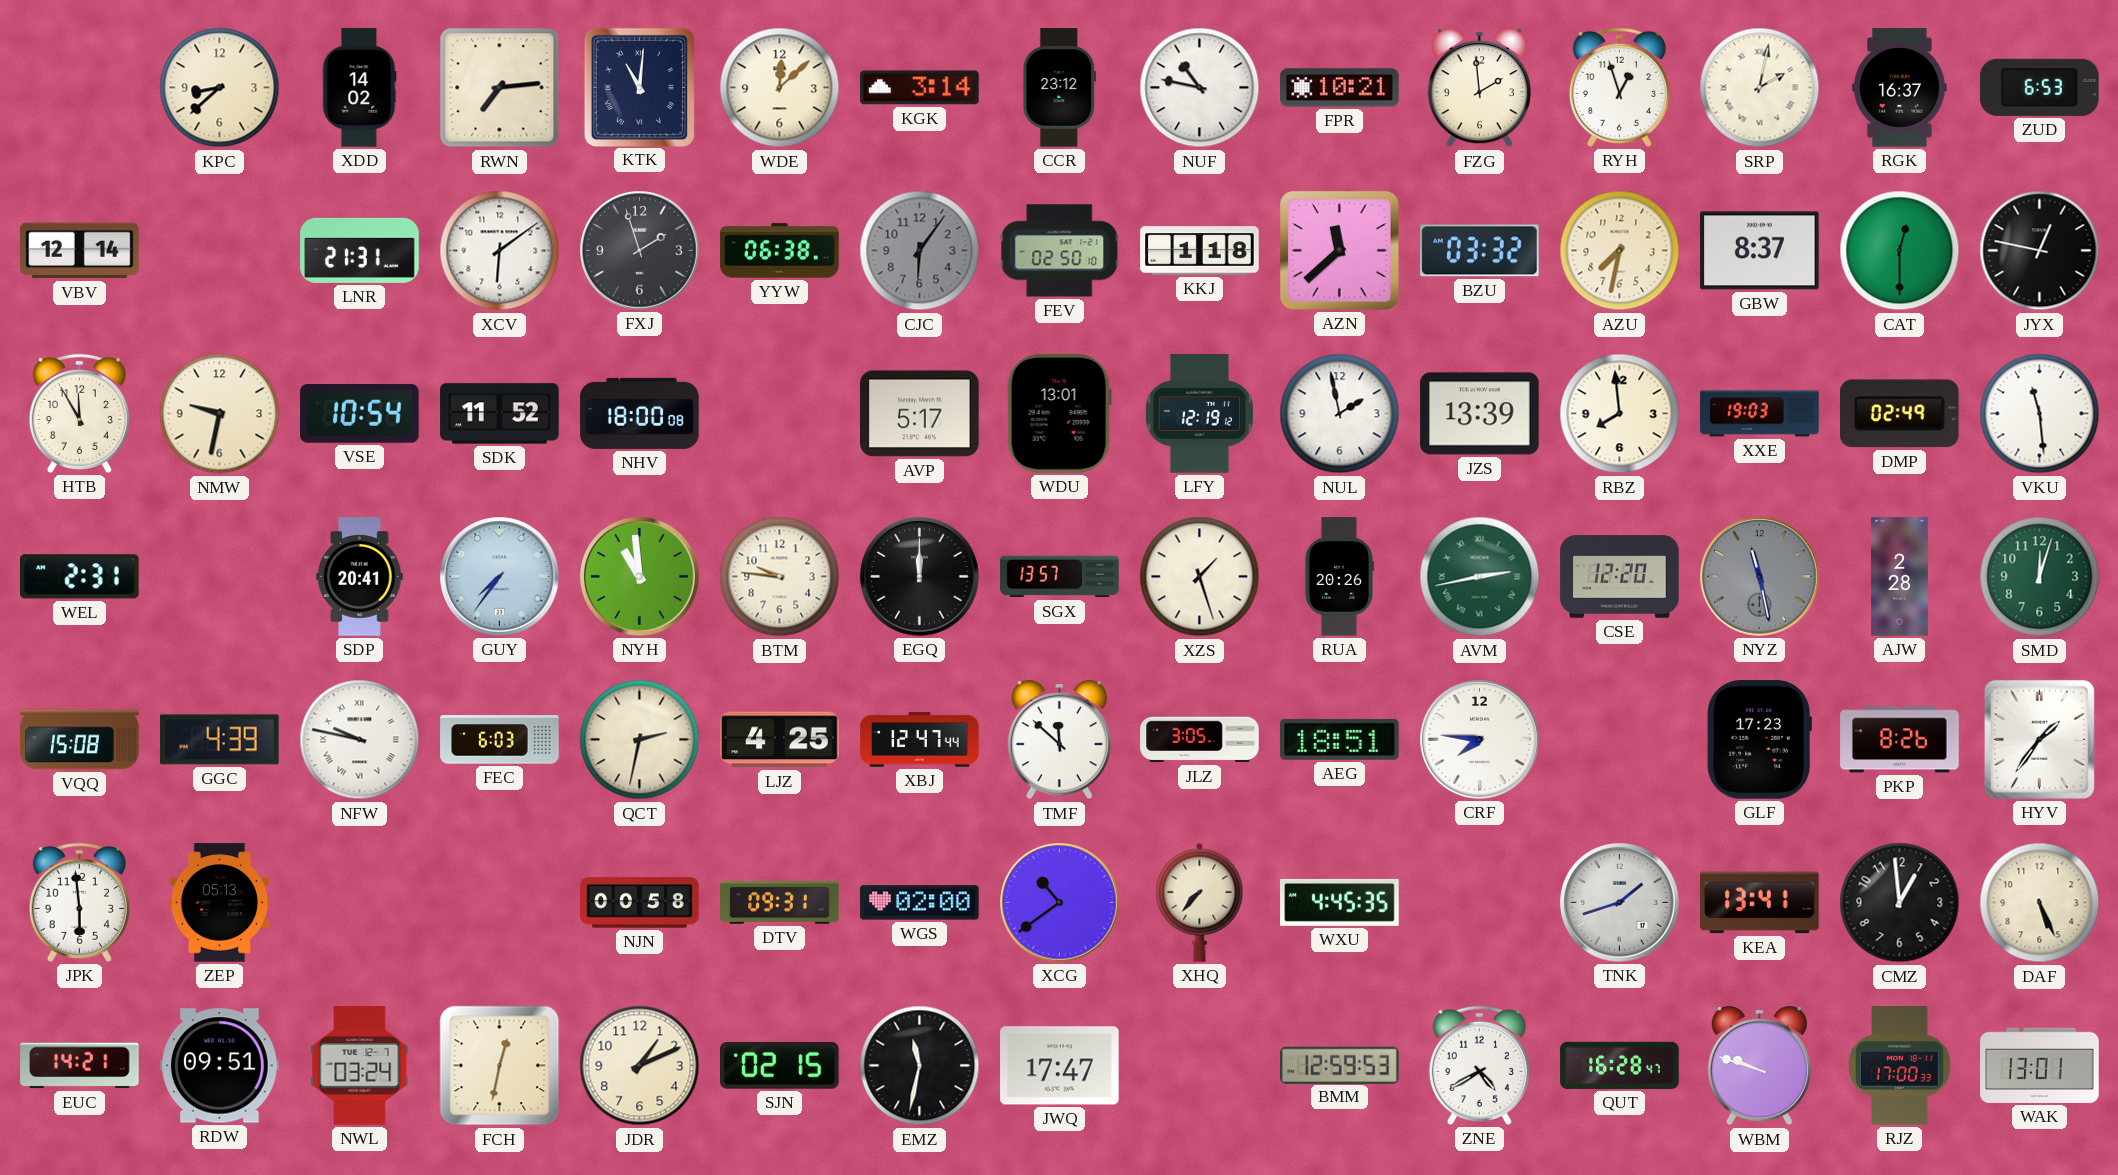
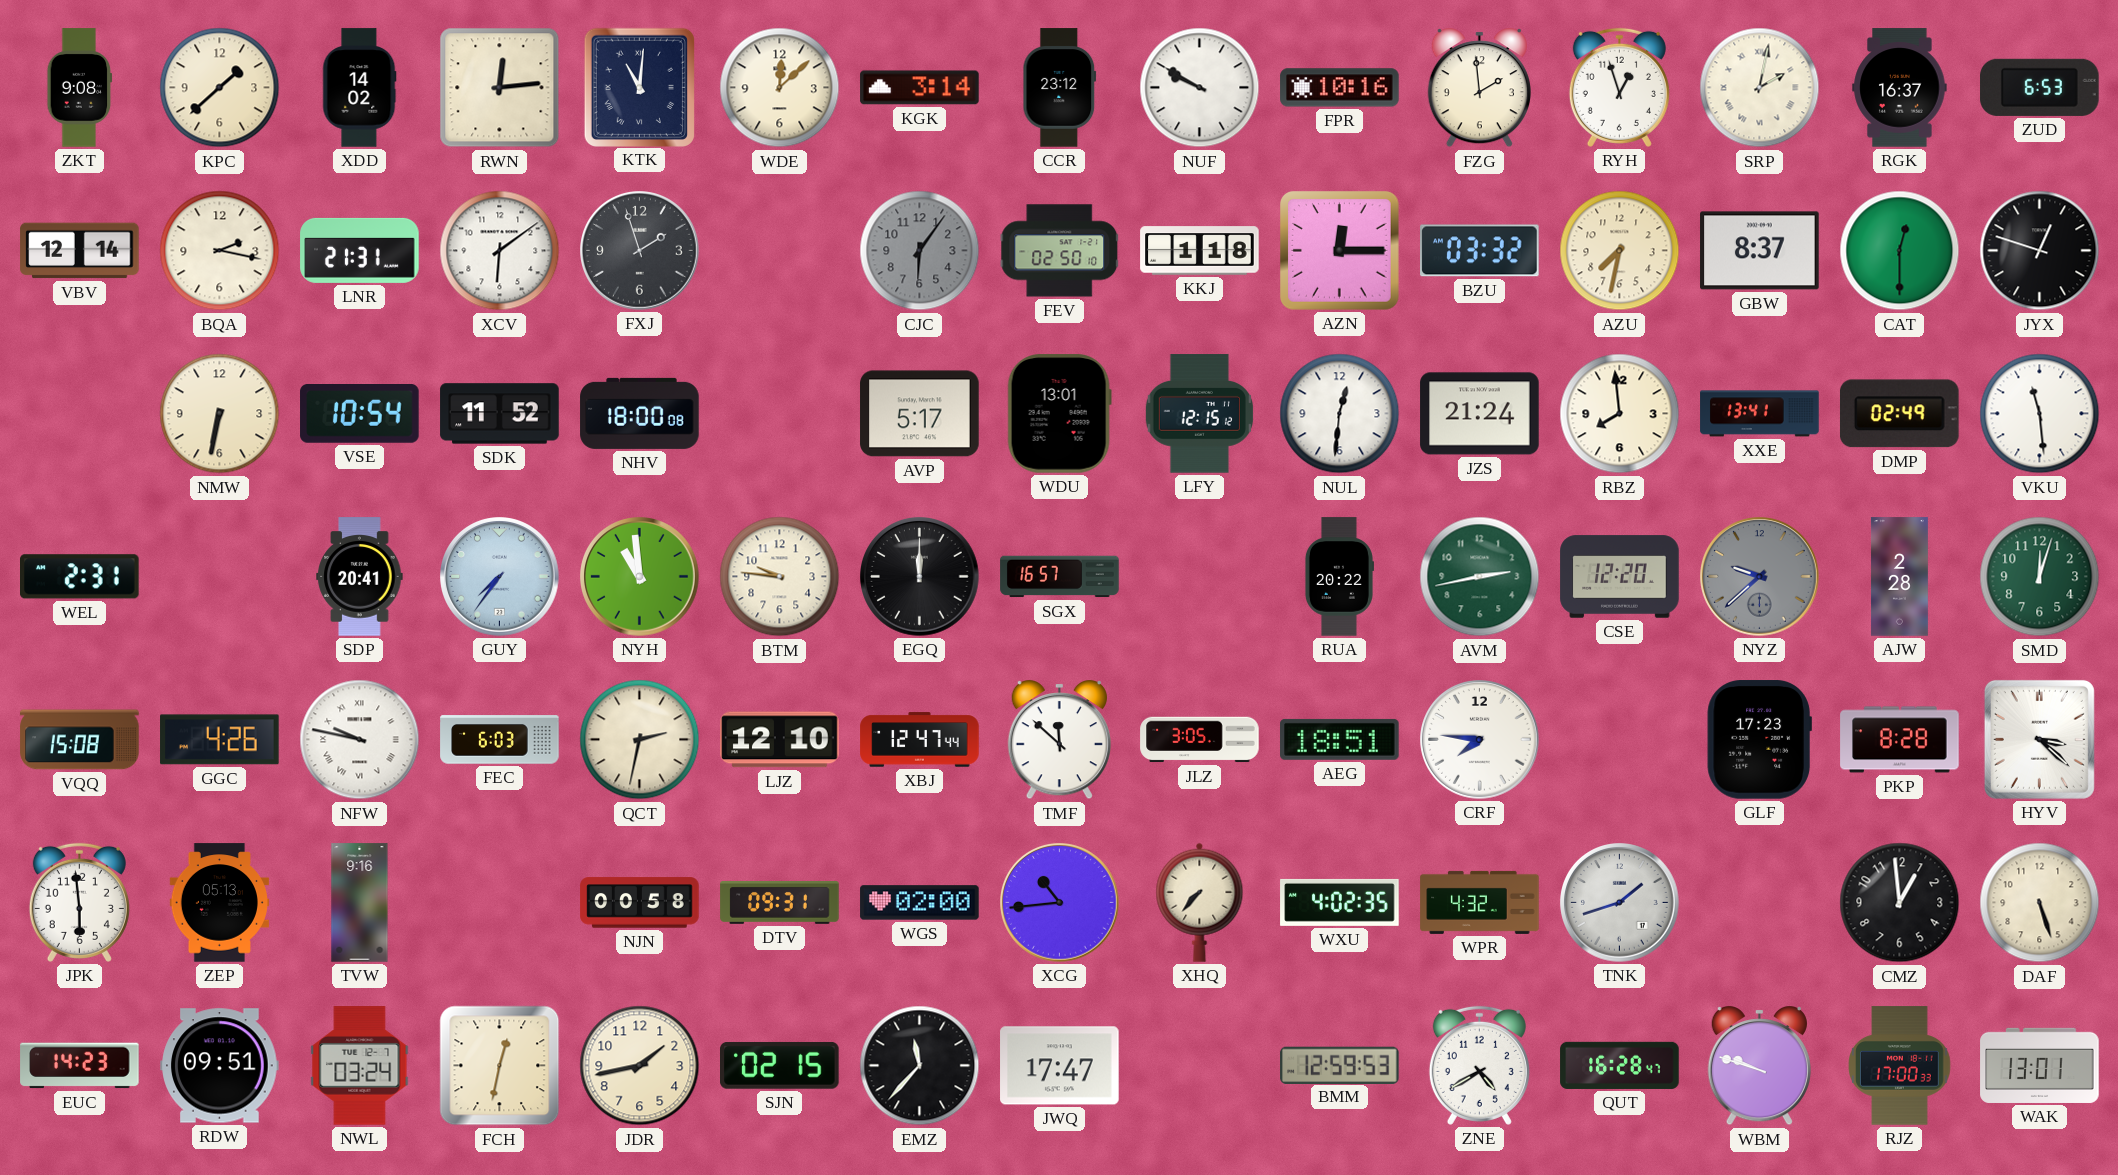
ZKT: none -> 9:08
KPC: 8:38 -> 1:38
RWN: 7:14 -> 12:14
NUF: 10:47 -> 9:50
FPR: 10:21 -> 10:16
BQA: none -> 2:17
YYW: 06:38 -> none
AZN: 11:38 -> 12:15
JYX: 12:47 -> 12:48
HTB: 11:55 -> none
NMW: 9:32 -> 6:32
LFY: 12:19 -> 12:15
NUL: 1:58 -> 12:31
JZS: 13:39 -> 21:24
XXE: 19:03 -> 13:41
SGX: 13:57 -> 16:57
XZS: 1:27 -> none
RUA: 20:26 -> 20:22
AVM numerals: Roman -> Arabic
NYZ: 11:28 -> 9:38
GGC: 4:39 -> 4:26
LJZ: 4:25 -> 12:10
PKP: 8:26 -> 8:28
HYV: 1:36 -> 3:22
TVW: none -> 9:16
XCG: 10:39 -> 10:44
WXU: 4:45 -> 4:02
WPR: none -> 4:32
KEA: 13:41 -> none
DAF: 5:26 -> 5:27
EUC: 14:21 -> 14:23
JDR: 1:11 -> 1:43
EMZ: 11:32 -> 11:37
